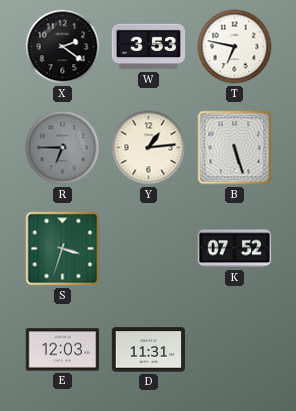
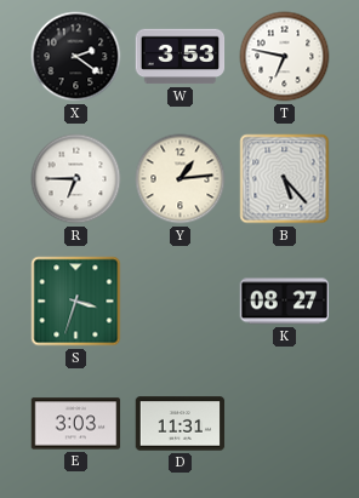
R dial: grey -> white
B: 5:27 -> 5:23
K: 07:52 -> 08:27
E: 12:03 -> 3:03
